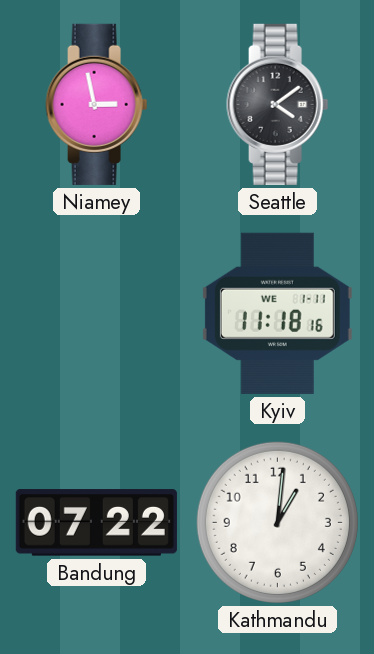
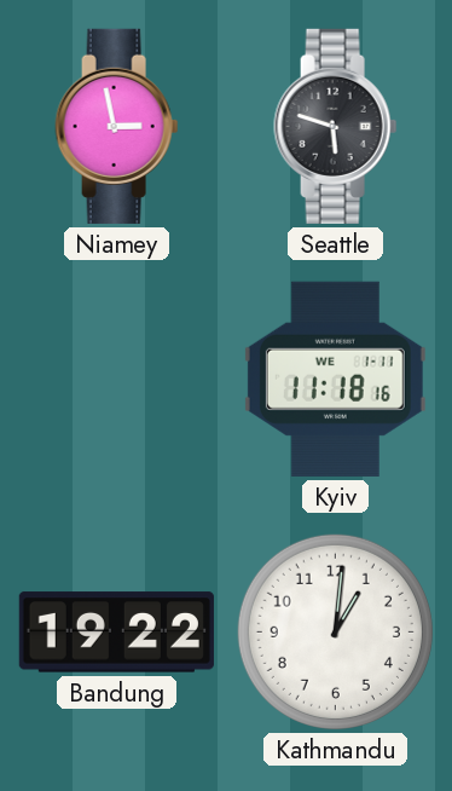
Seattle: 4:09 -> 5:48
Bandung: 07:22 -> 19:22
